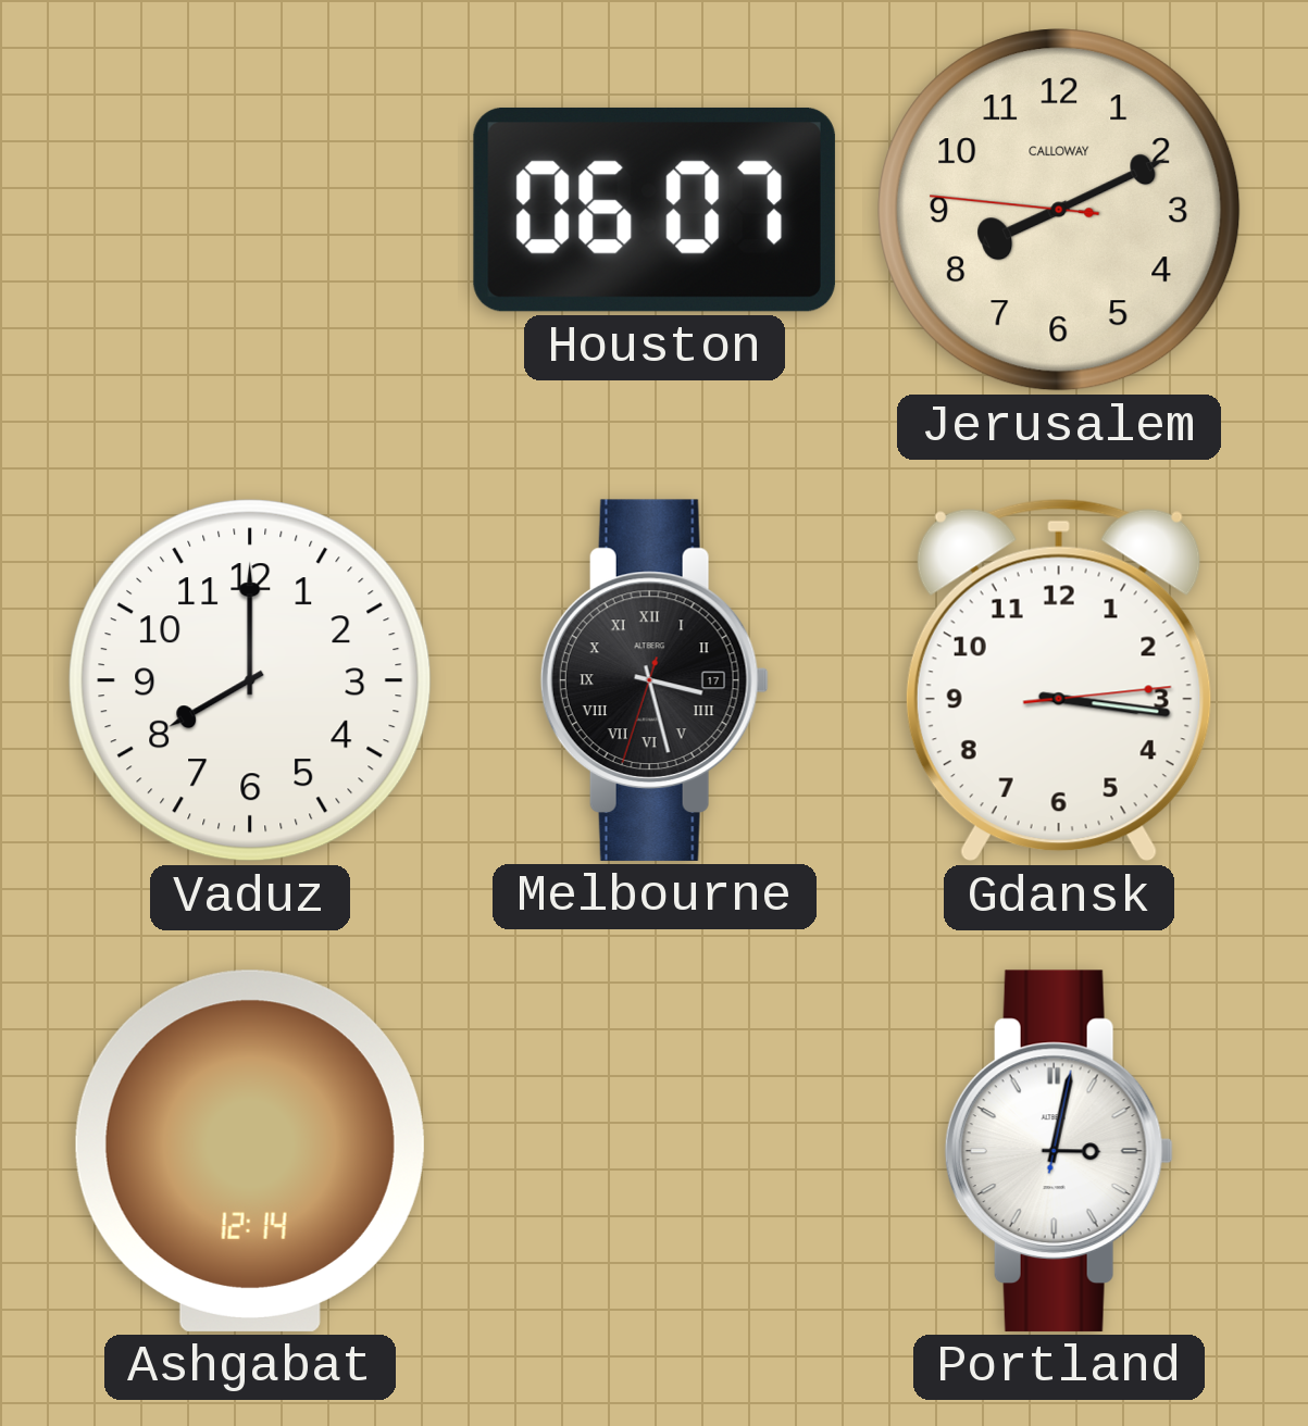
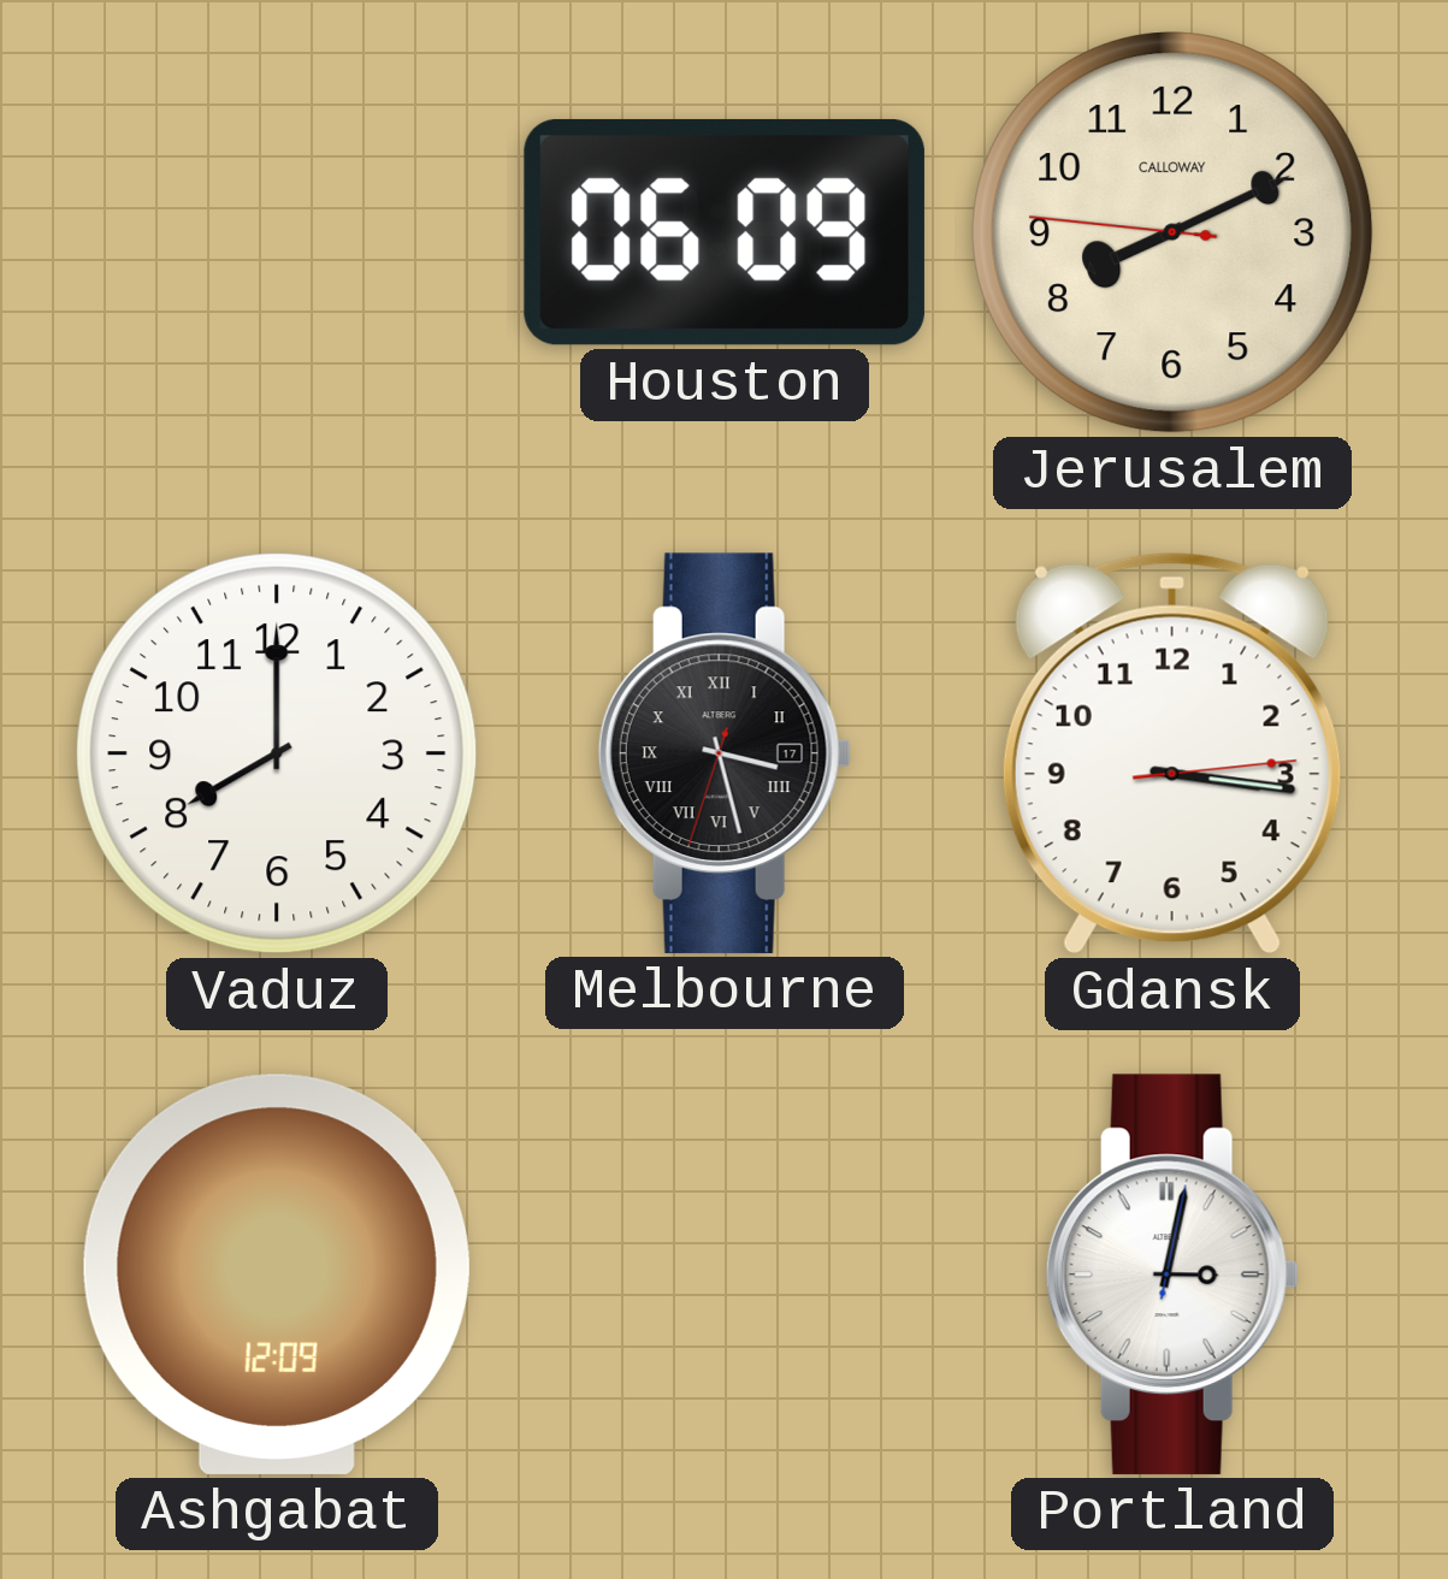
Houston: 06:07 -> 06:09
Ashgabat: 12:14 -> 12:09
